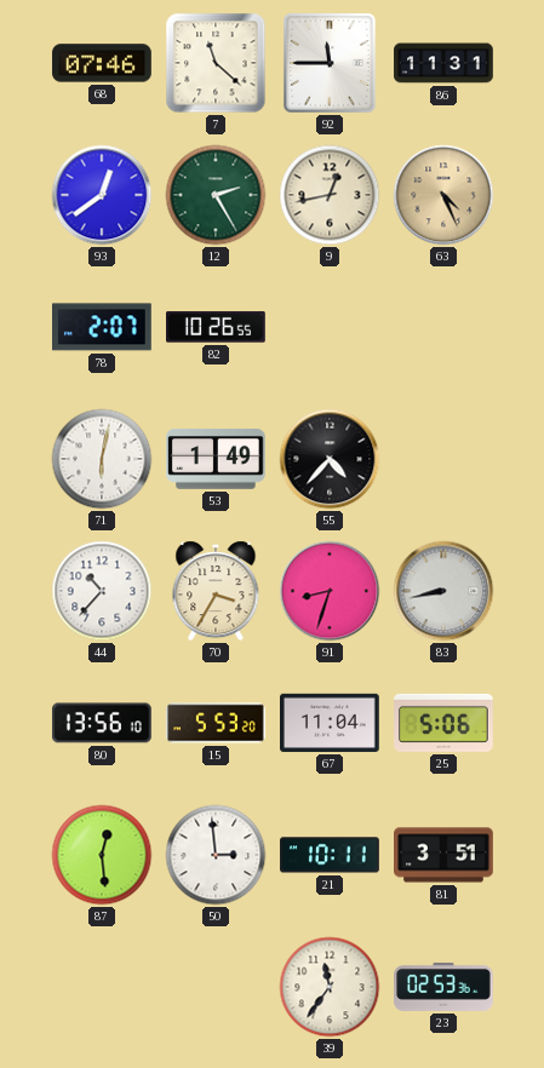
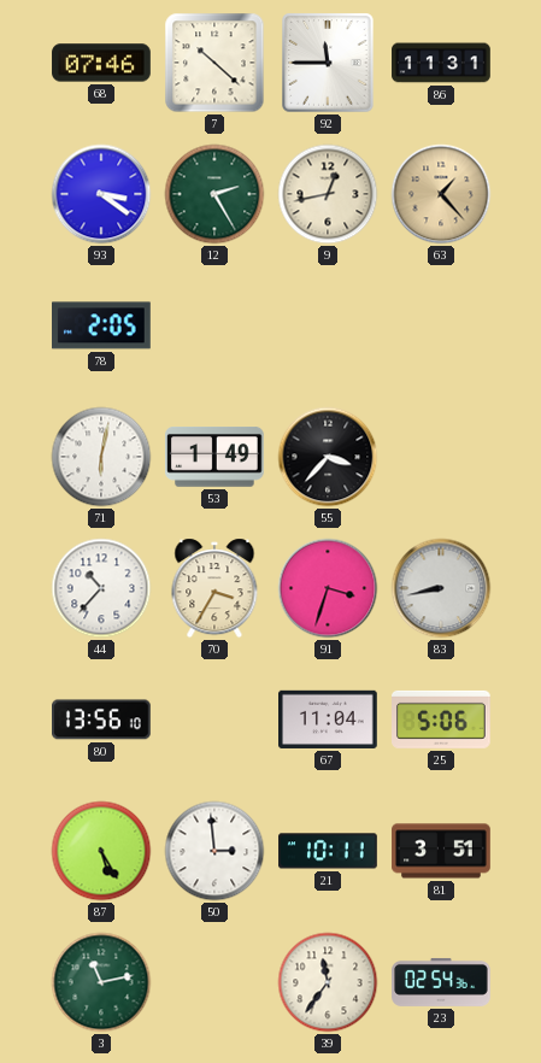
7: 11:22 -> 10:22
93: 12:39 -> 3:21
63: 4:26 -> 1:23
78: 2:07 -> 2:05
82: 10:26 -> none
55: 4:37 -> 3:37
91: 8:33 -> 3:33
15: 5:53 -> none
87: 12:29 -> 5:25
3: none -> 11:13
23: 02:53 -> 02:54
